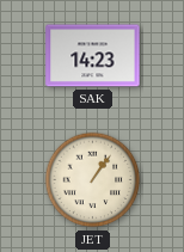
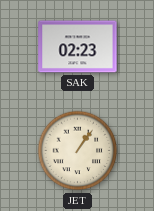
SAK: 14:23 -> 02:23
